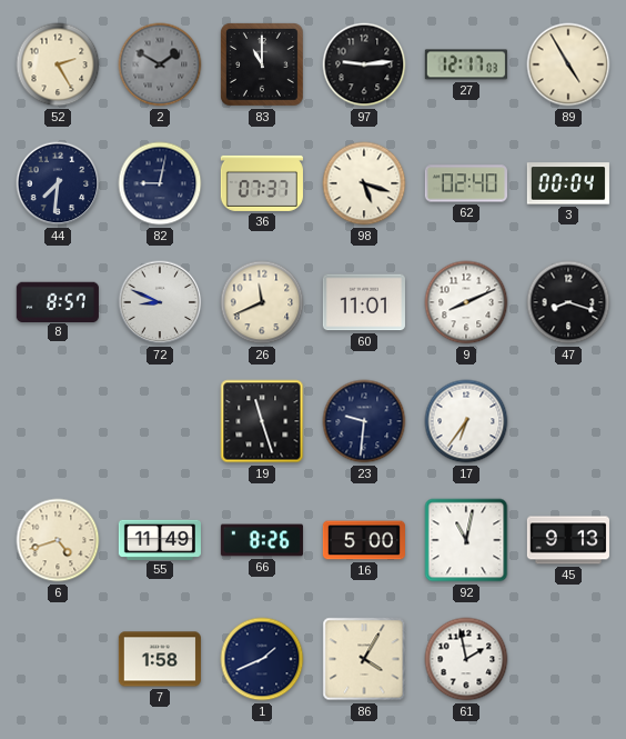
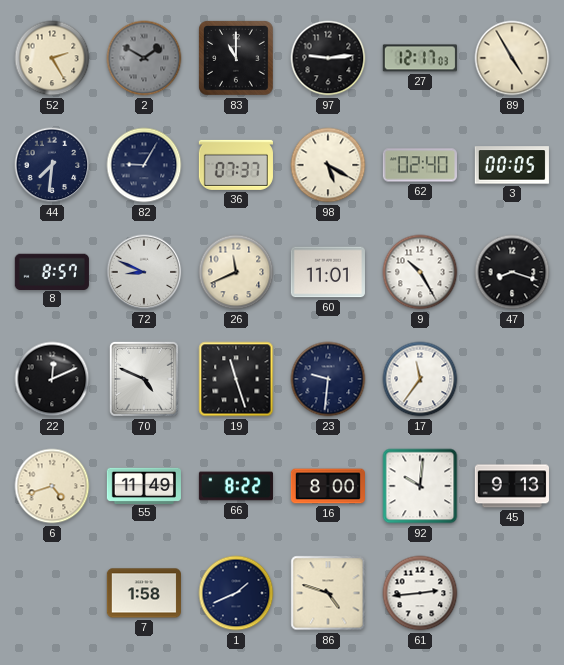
82: 9:02 -> 9:05
98: 5:18 -> 5:20
3: 00:04 -> 00:05
9: 8:11 -> 10:25
22: none -> 12:11
70: none -> 4:49
17: 6:36 -> 11:36
66: 8:26 -> 8:22
16: 5:00 -> 8:00
92: 11:02 -> 10:01
86: 4:05 -> 4:48
61: 1:58 -> 2:44
